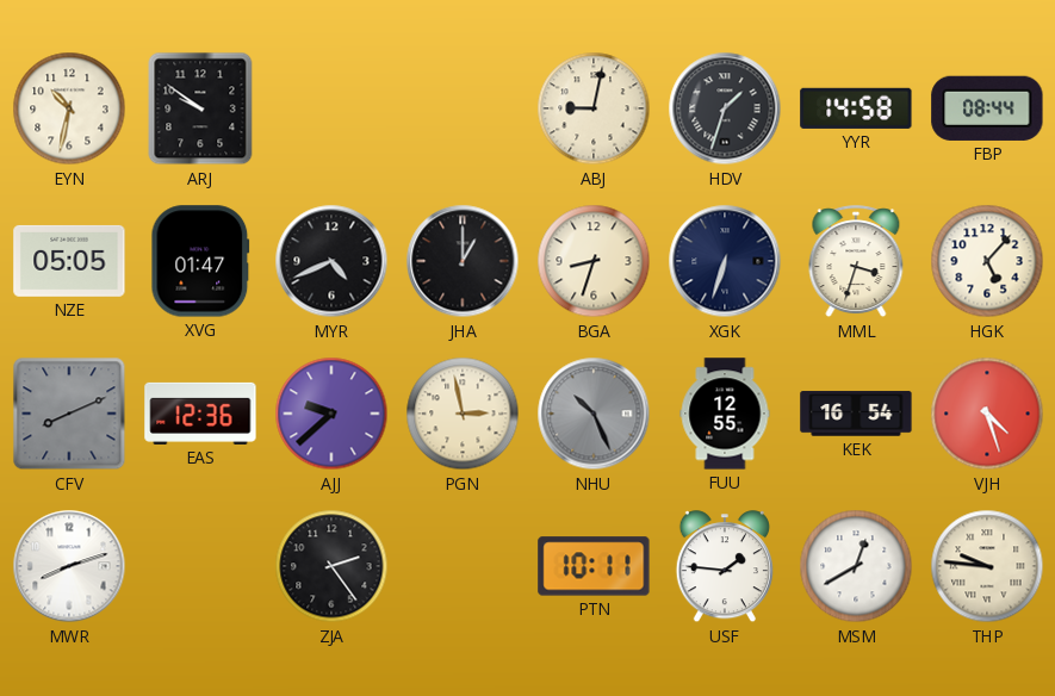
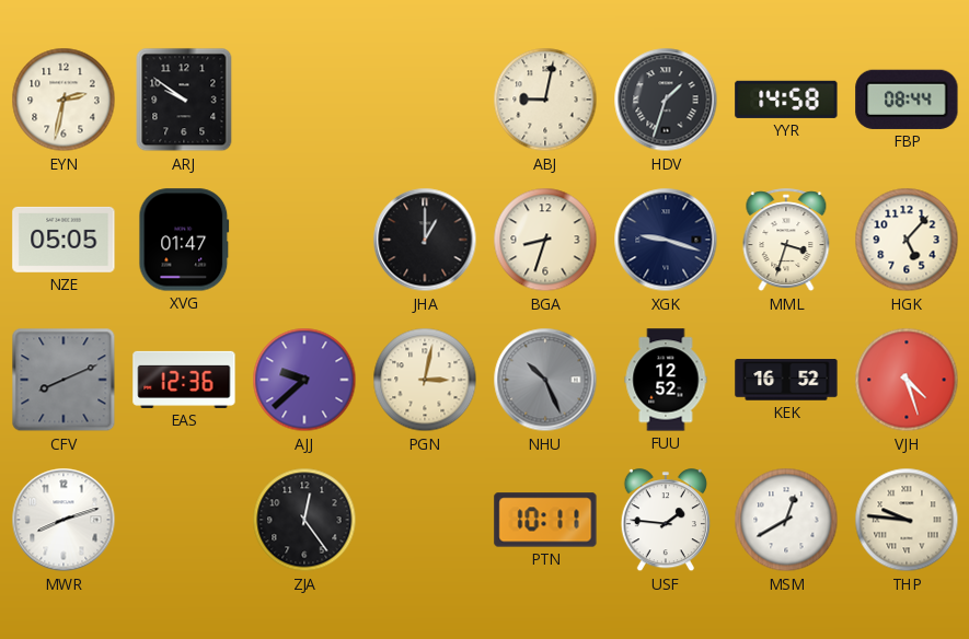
EYN: 10:32 -> 2:32
MYR: 4:41 -> none
XGK: 6:33 -> 9:18
PGN: 2:58 -> 3:02
FUU: 12:55 -> 12:52
KEK: 16:54 -> 16:52
ZJA: 2:24 -> 12:24
